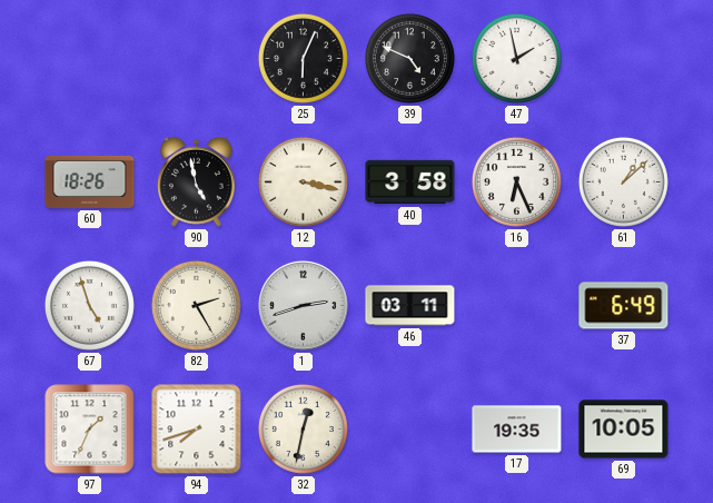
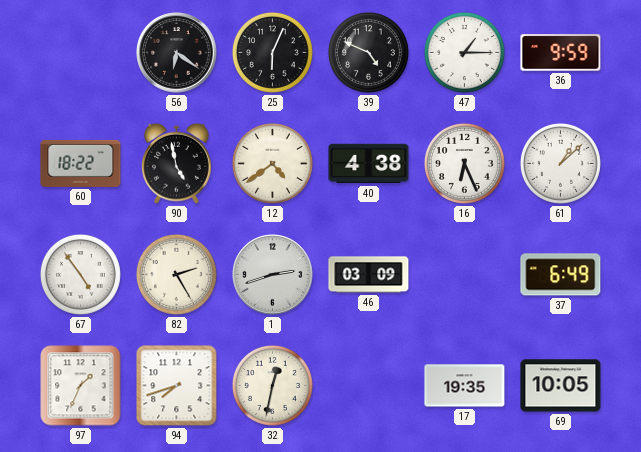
56: none -> 6:21
47: 1:58 -> 1:15
36: none -> 9:59
60: 18:26 -> 18:22
12: 3:17 -> 4:39
40: 3:58 -> 4:38
67: 4:57 -> 4:54
46: 03:11 -> 03:09
